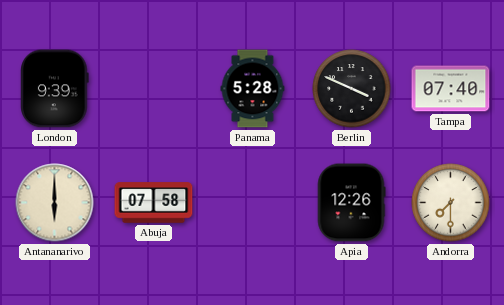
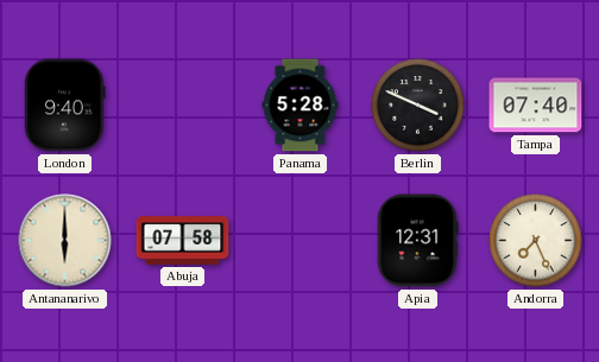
London: 9:39 -> 9:40
Apia: 12:26 -> 12:31
Andorra: 7:30 -> 7:26
